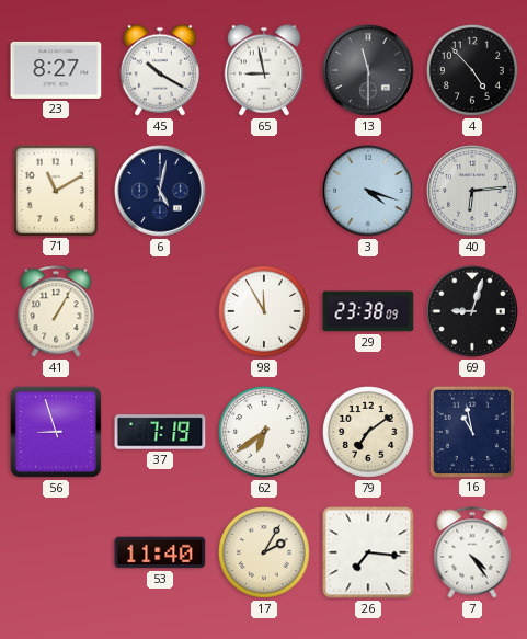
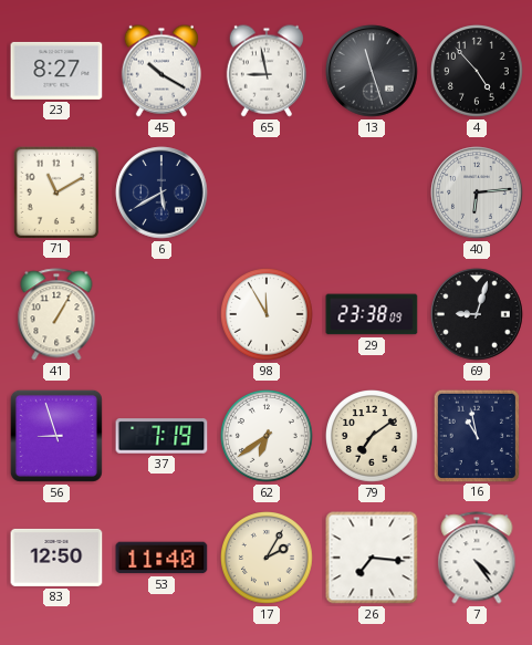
13: 11:30 -> 11:27
6: 5:02 -> 5:40
3: 4:18 -> none
83: none -> 12:50
